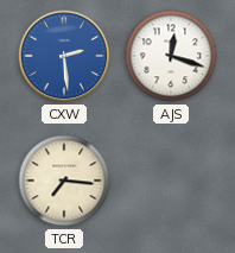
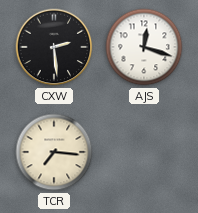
CXW dial: blue -> black
